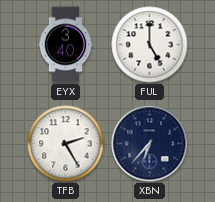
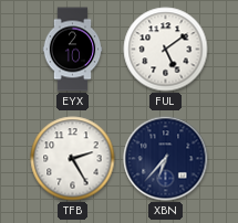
EYX: 3:40 -> 2:10
FUL: 5:00 -> 5:09
